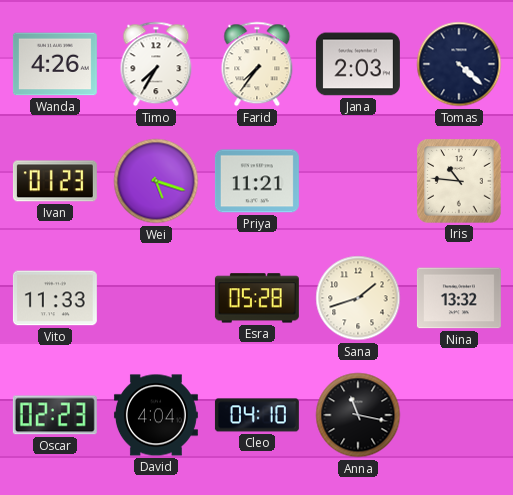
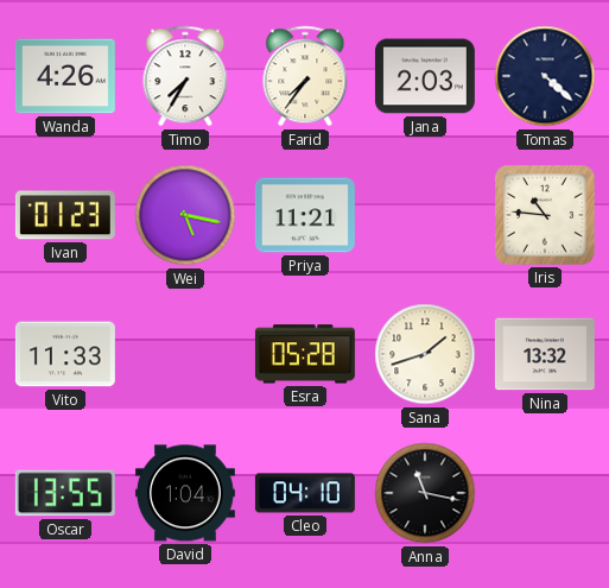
Wei: 5:18 -> 5:17
Oscar: 02:23 -> 13:55
David: 4:04 -> 1:04
